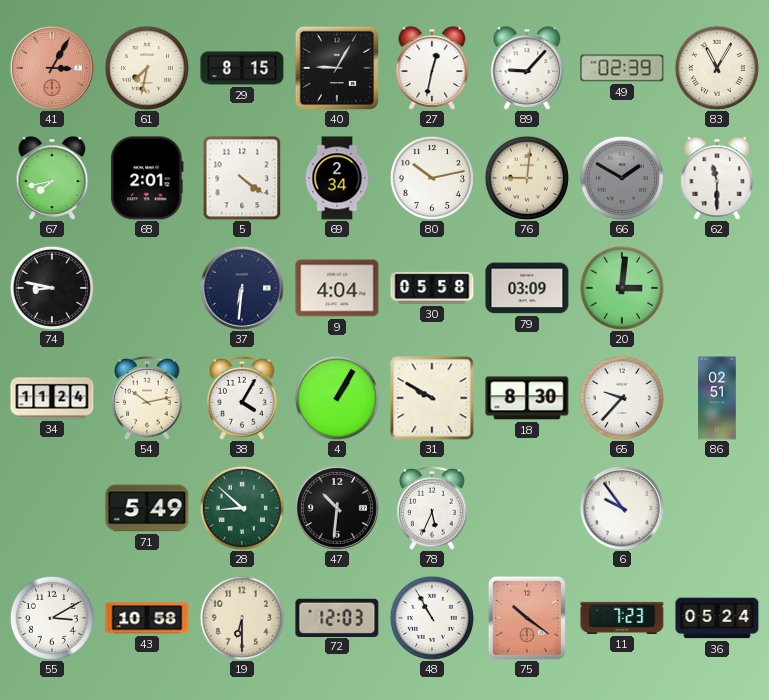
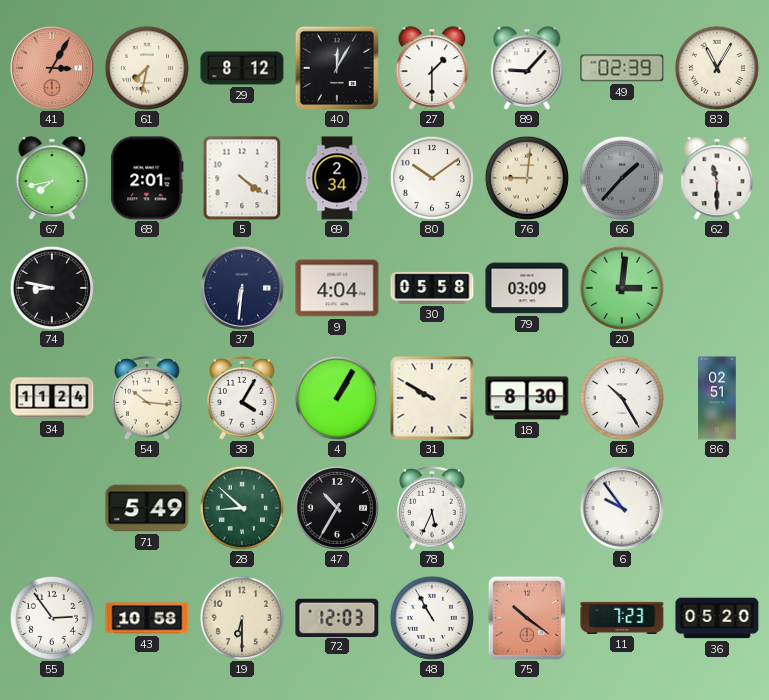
29: 8:15 -> 8:12
40: 9:05 -> 12:05
27: 12:32 -> 1:30
80: 10:13 -> 10:09
66: 1:50 -> 1:37
54: 10:13 -> 10:16
65: 9:37 -> 10:25
47: 10:31 -> 10:35
55: 3:10 -> 2:54
36: 05:24 -> 05:20
